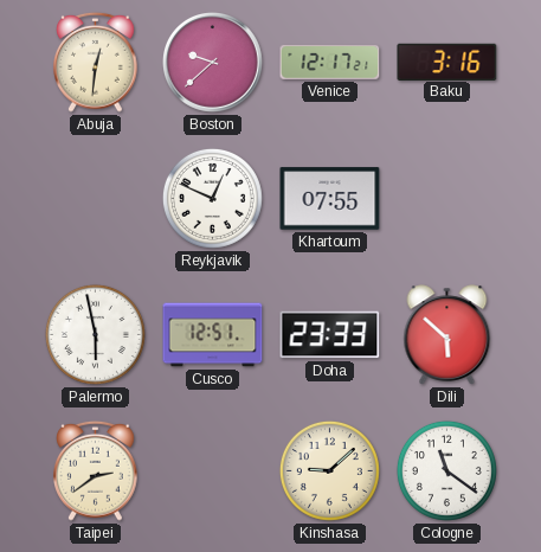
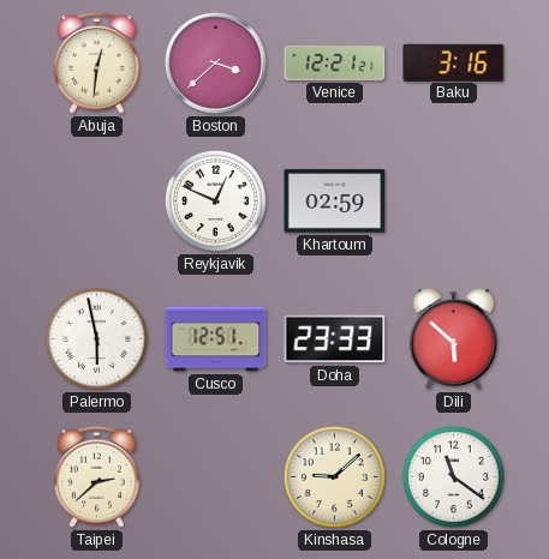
Boston: 9:38 -> 3:38
Venice: 12:17 -> 12:21
Khartoum: 07:55 -> 02:59
Taipei: 2:39 -> 2:38
